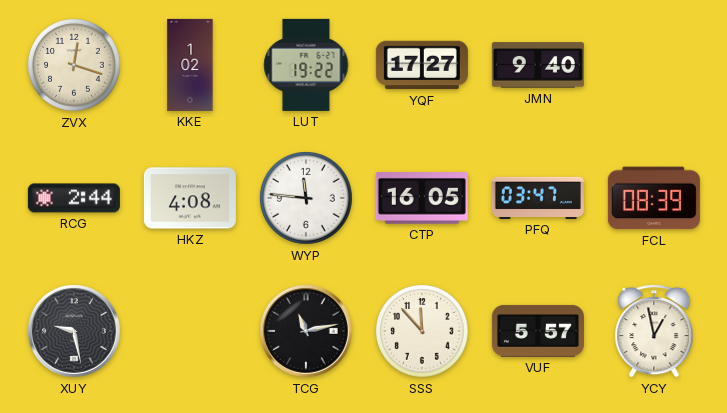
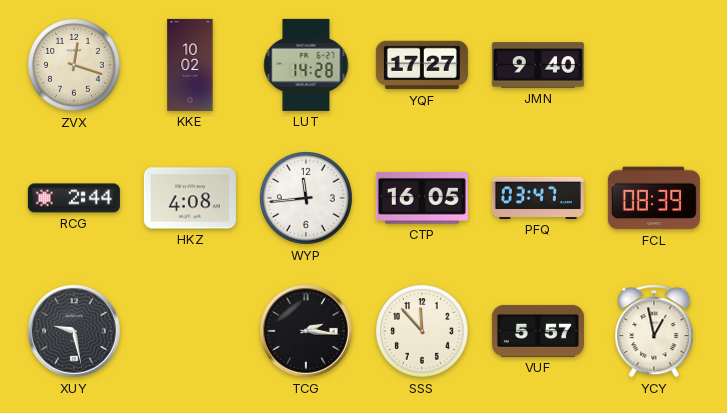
KKE: 1:02 -> 10:02
LUT: 19:22 -> 14:28
WYP: 11:46 -> 11:44
TCG: 11:13 -> 2:16
